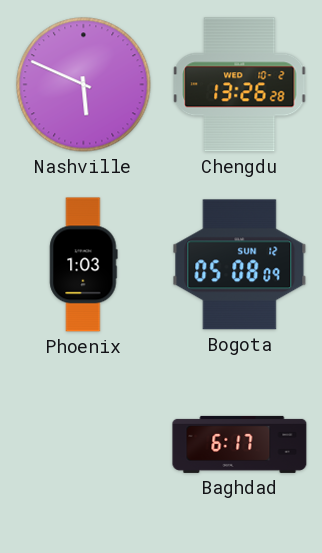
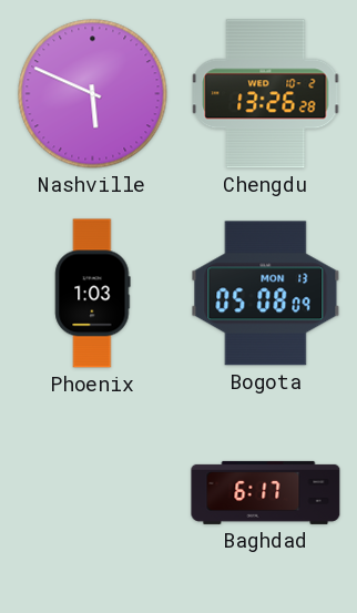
Bogota date: SUN 12 -> MON 13
